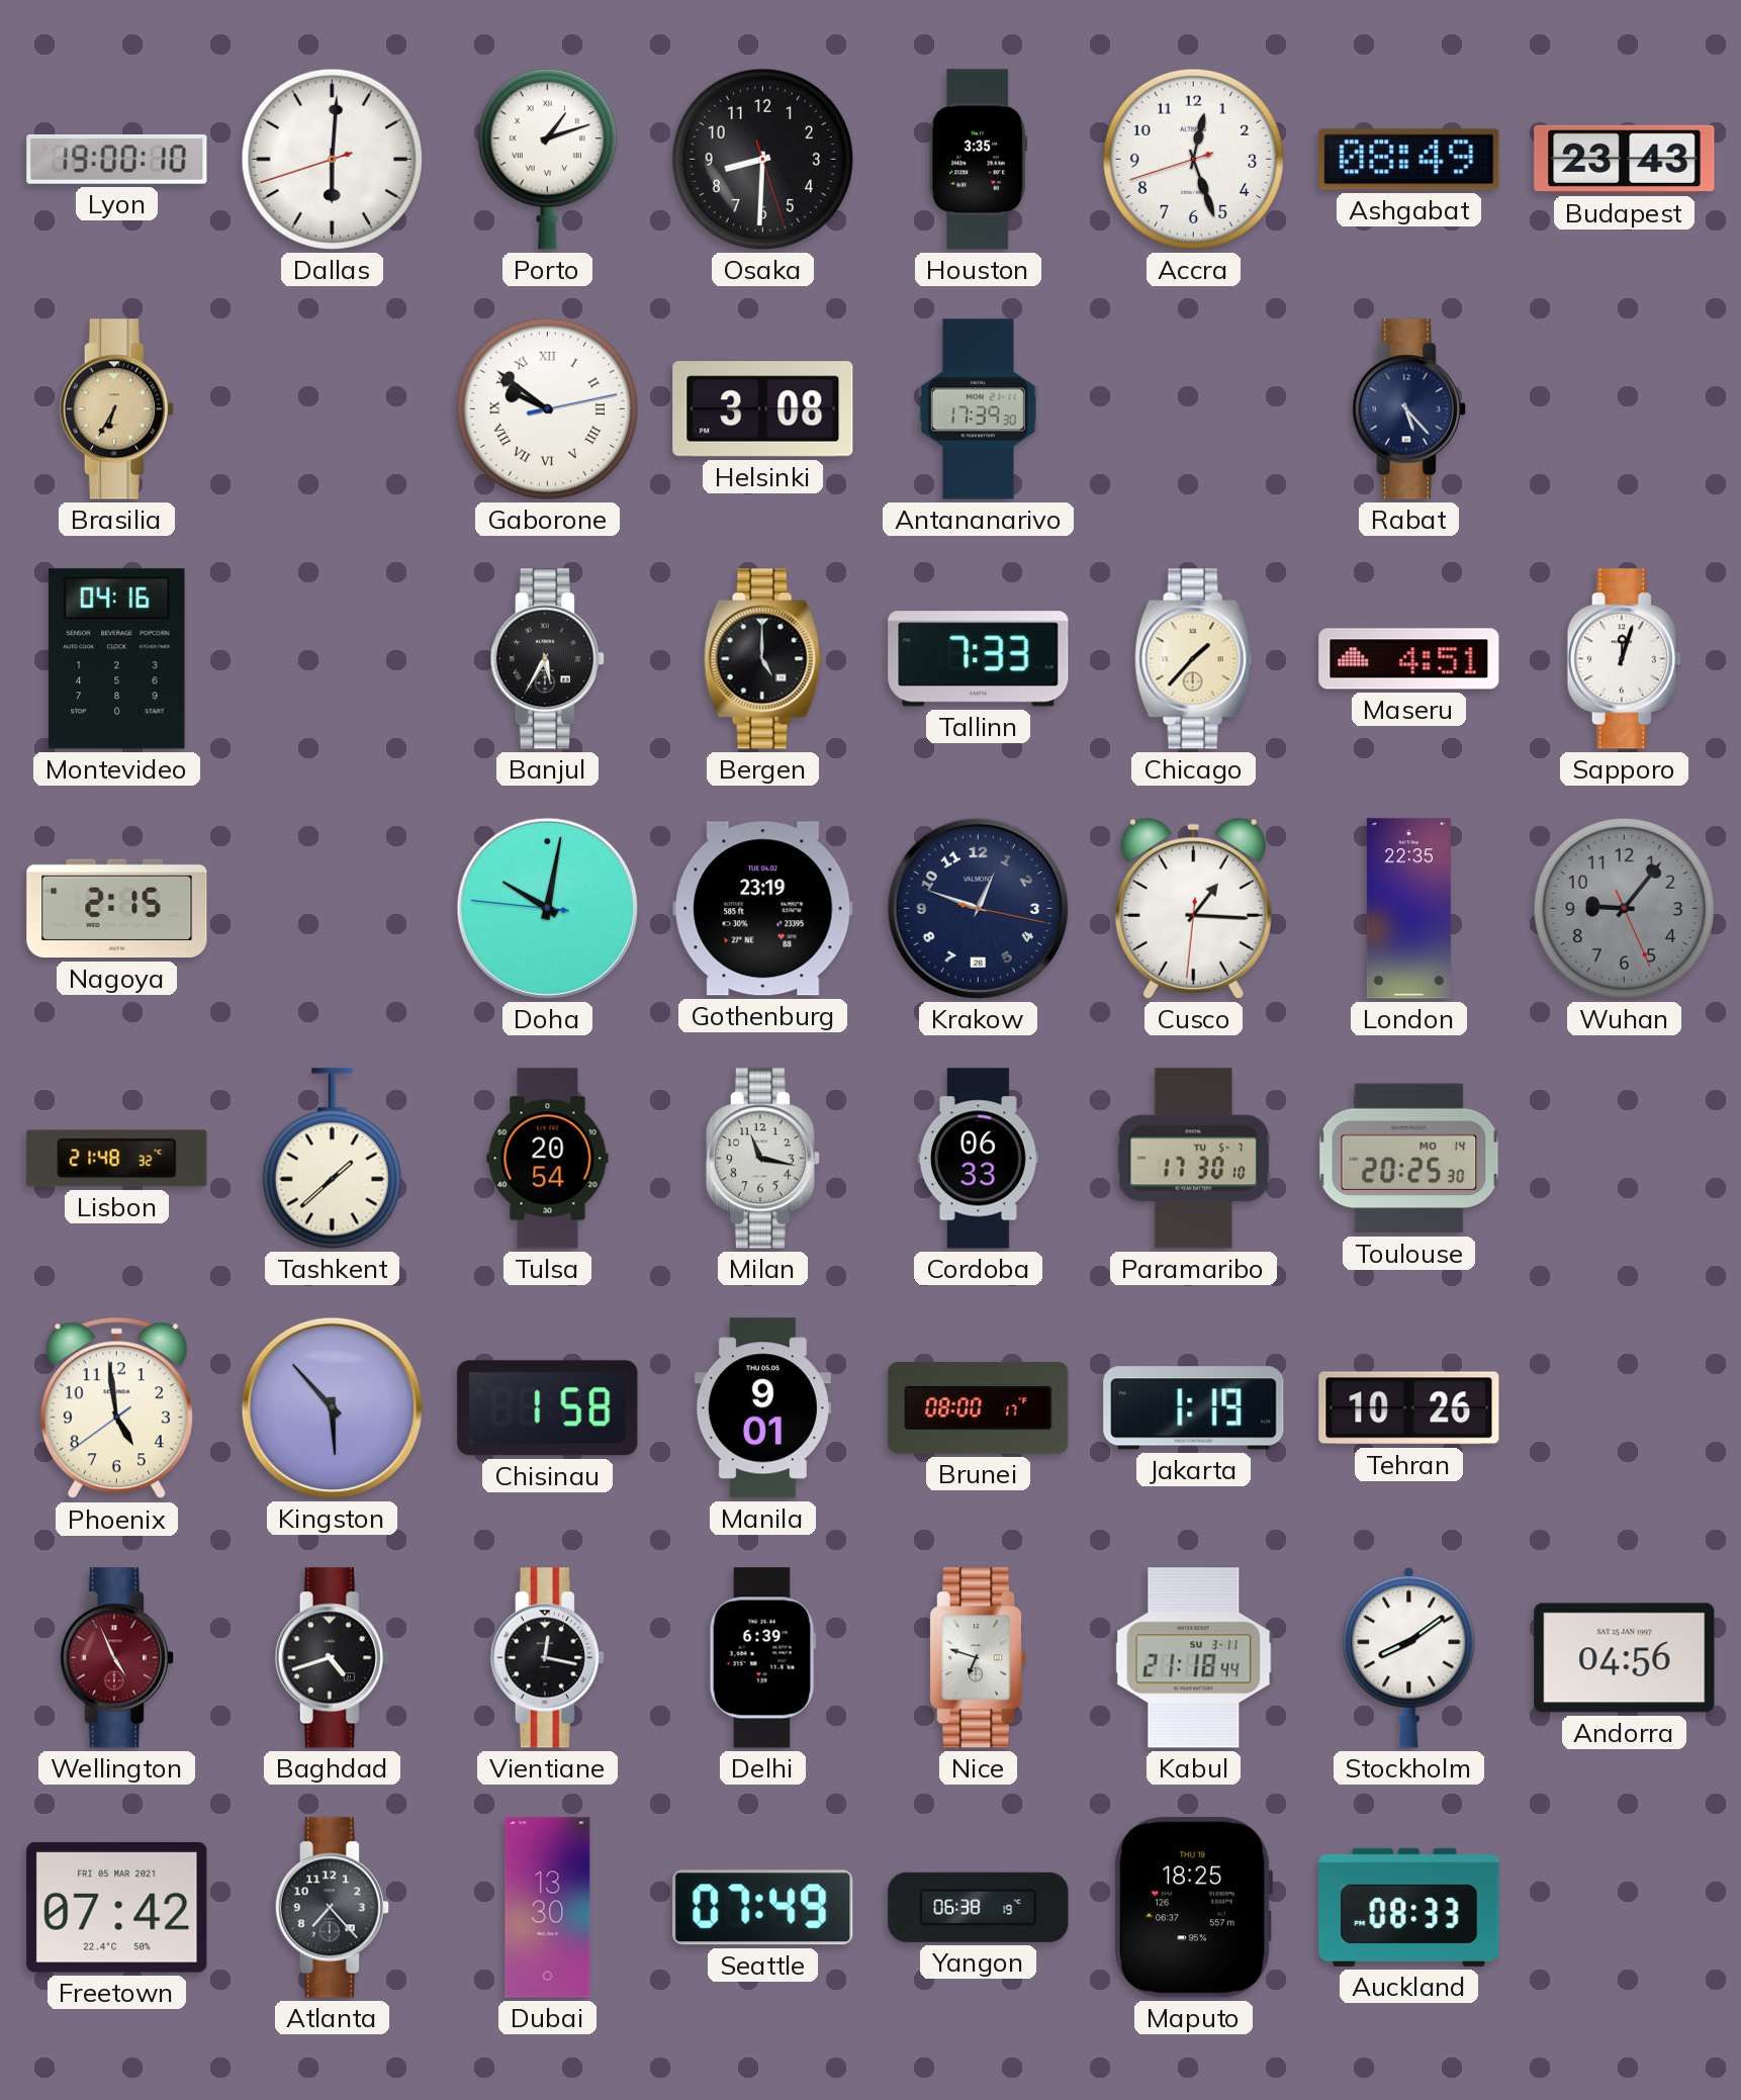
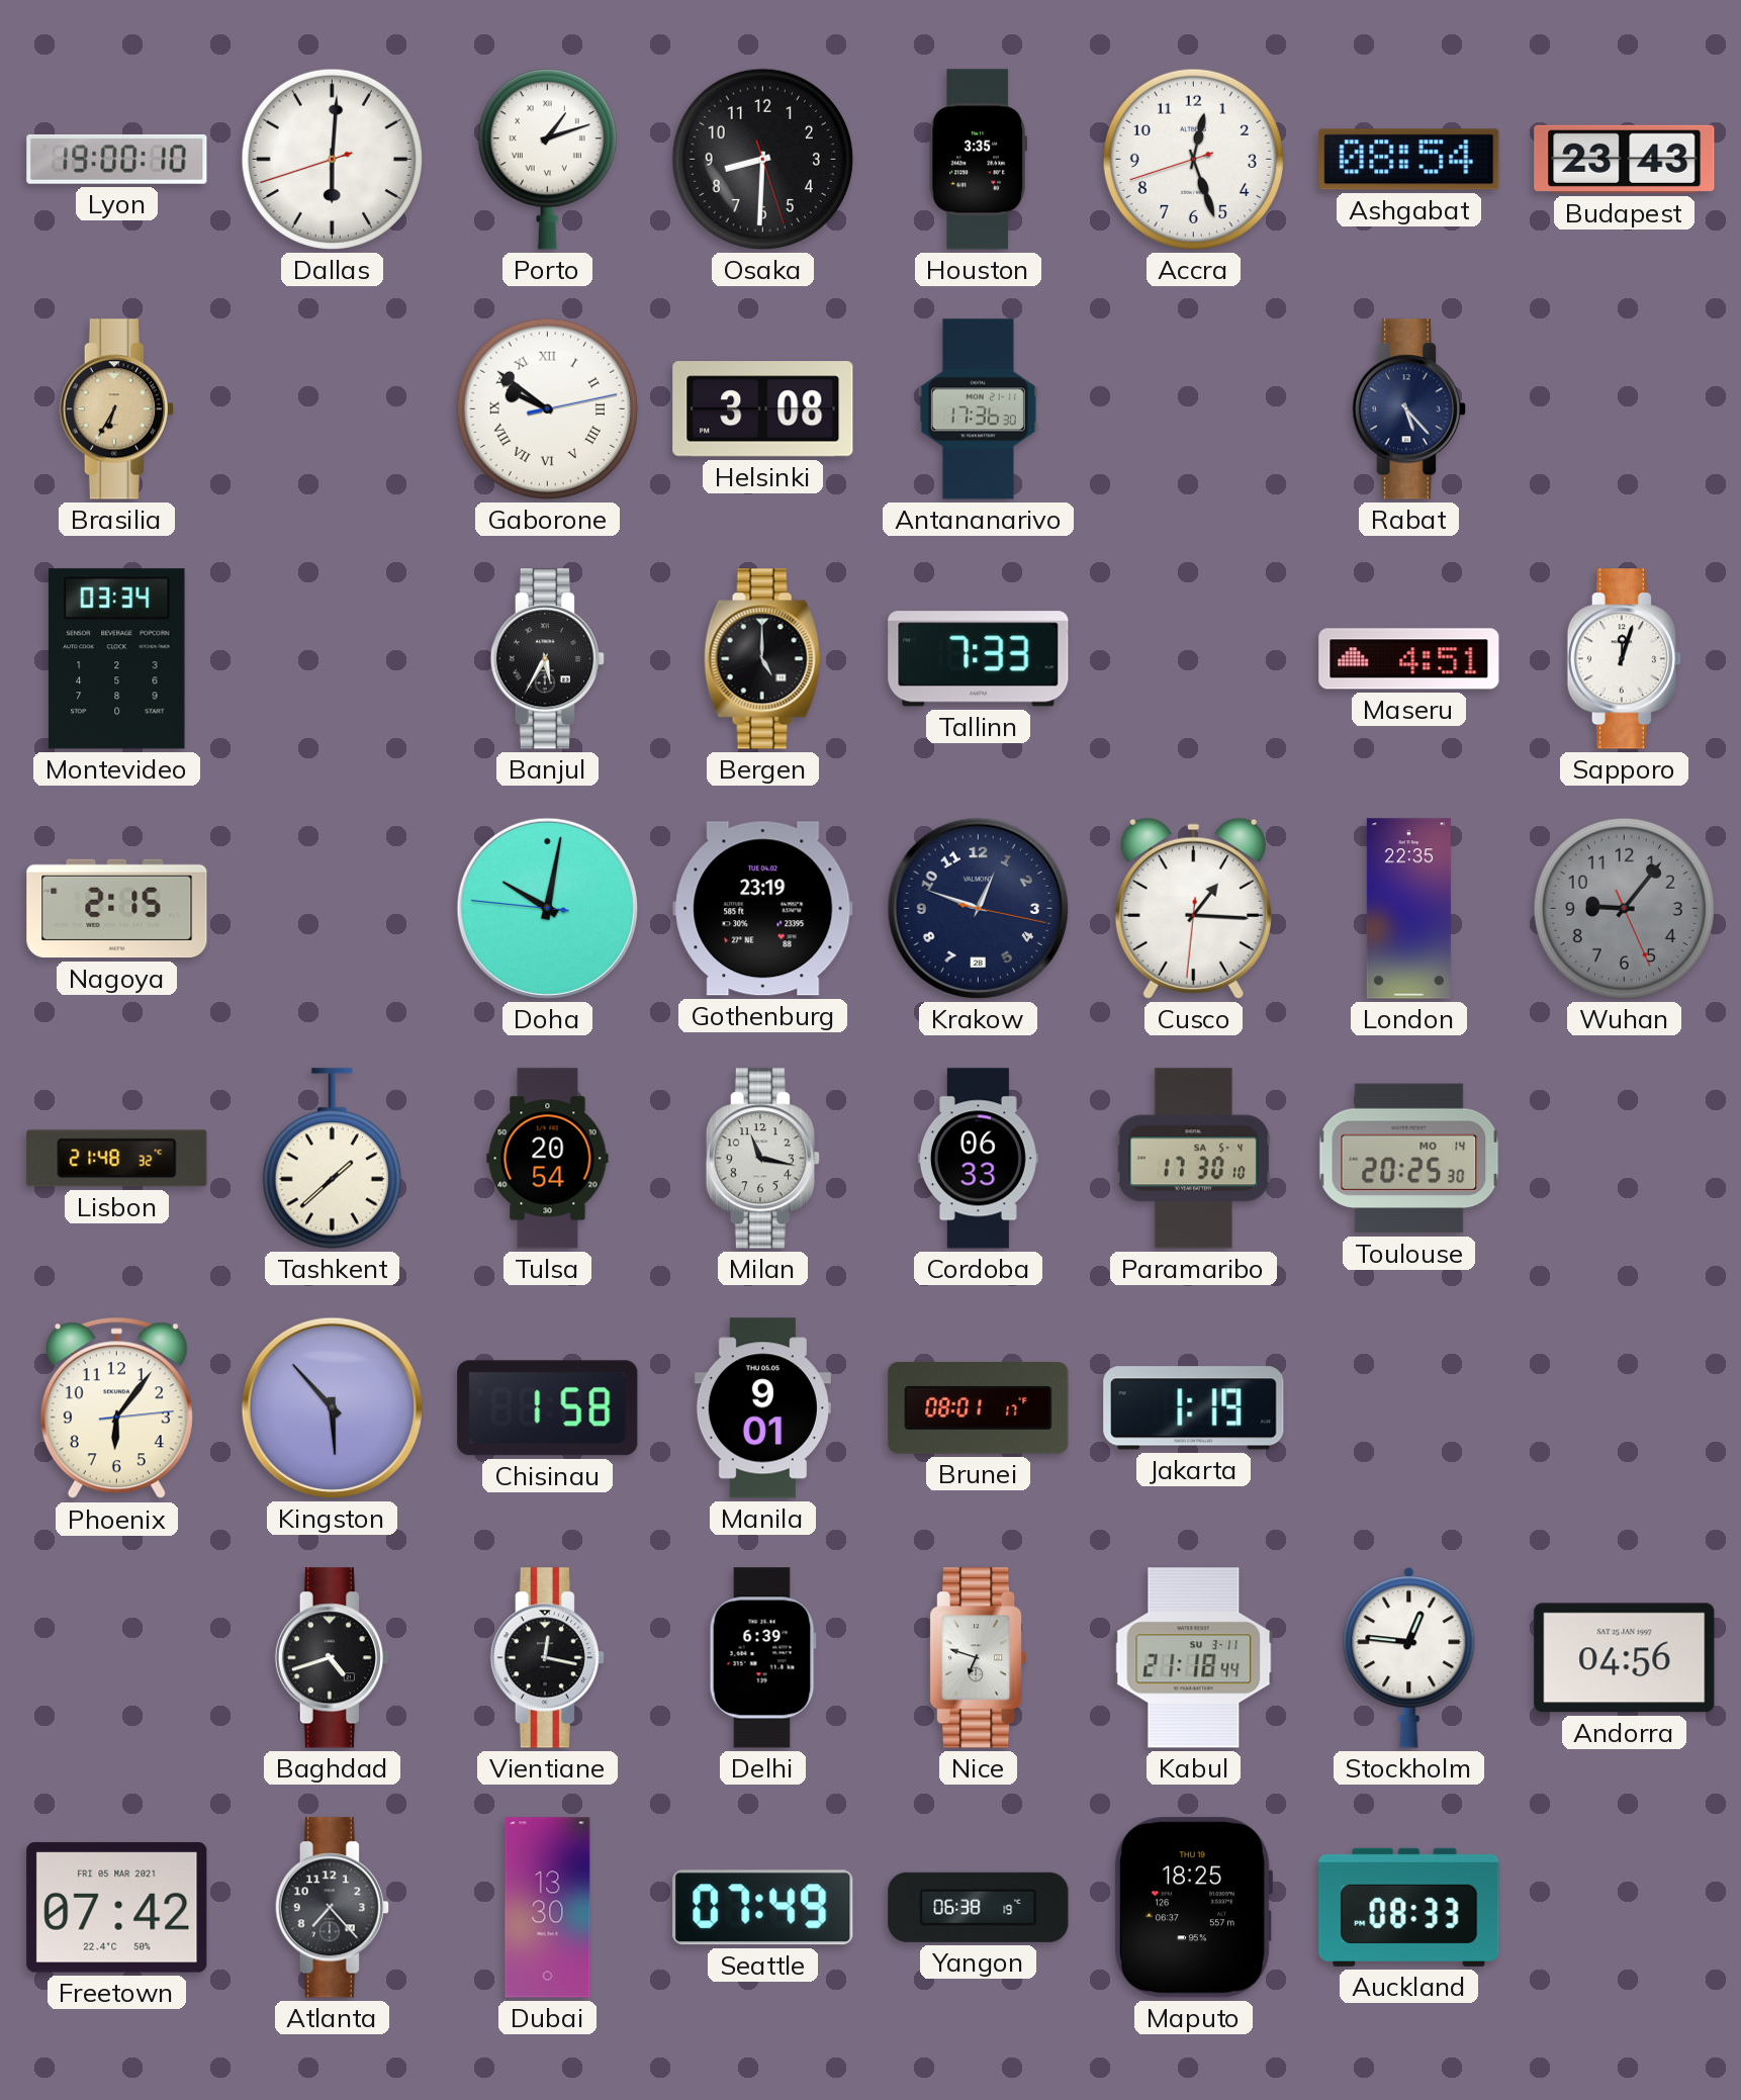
Ashgabat: 08:49 -> 08:54
Antananarivo: 17:39 -> 17:36
Montevideo: 04:16 -> 03:34
Chicago: 1:37 -> none
Paramaribo date: TU 5-7 -> SA 5-4
Phoenix: 4:58 -> 6:06
Brunei: 08:00 -> 08:01
Tehran: 10:26 -> none
Wellington: 4:56 -> none
Stockholm: 8:09 -> 12:46
